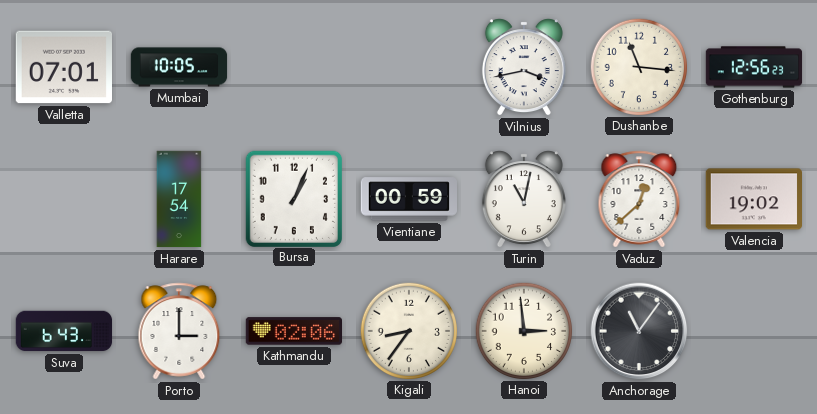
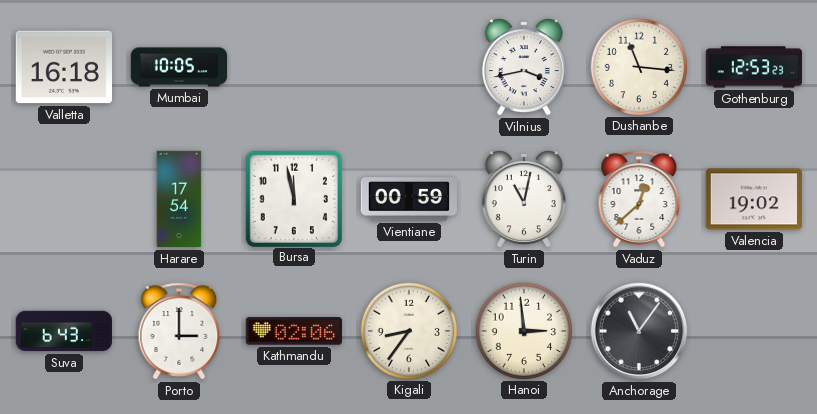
Valletta: 07:01 -> 16:18
Gothenburg: 12:56 -> 12:53
Bursa: 1:04 -> 11:58
